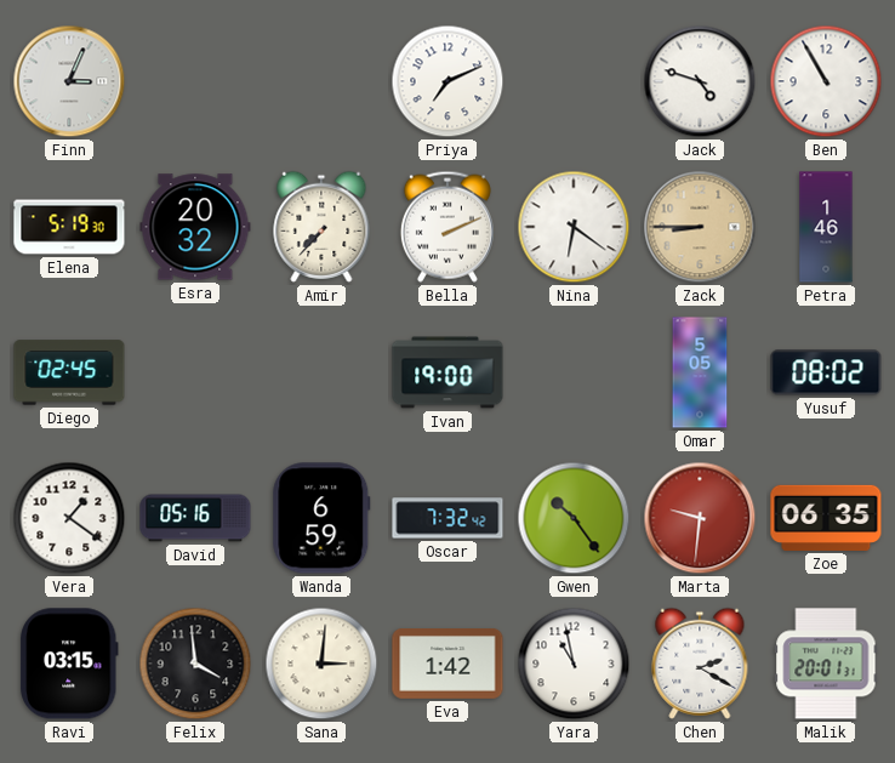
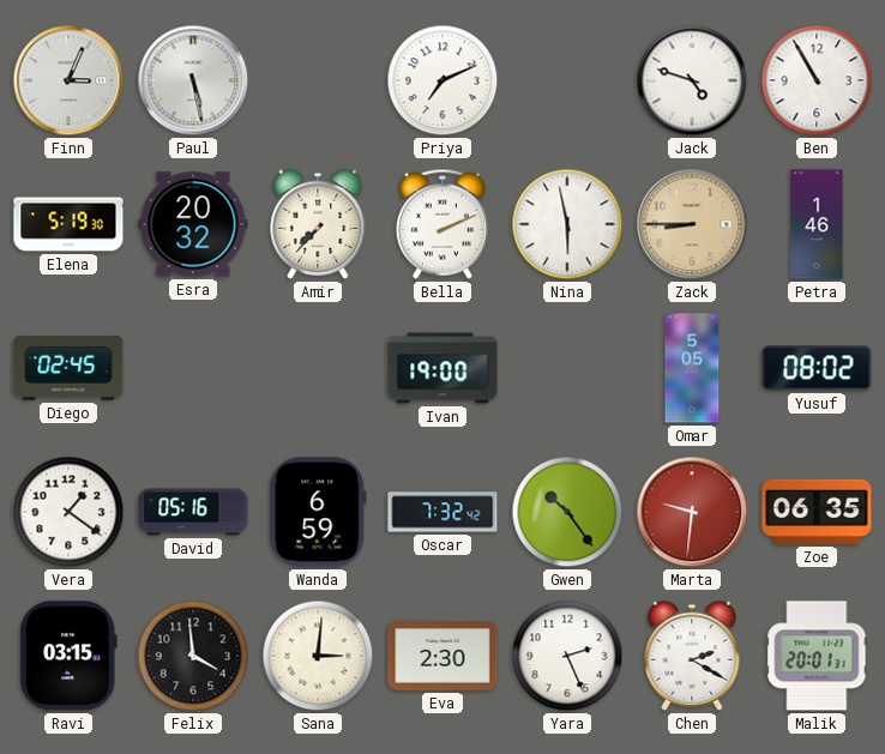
Paul: none -> 5:28
Nina: 6:21 -> 5:58
Eva: 1:42 -> 2:30
Yara: 10:58 -> 2:26
